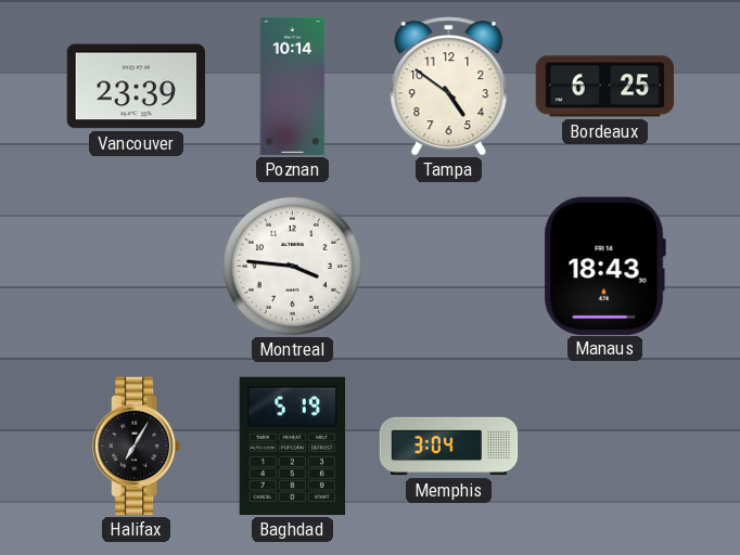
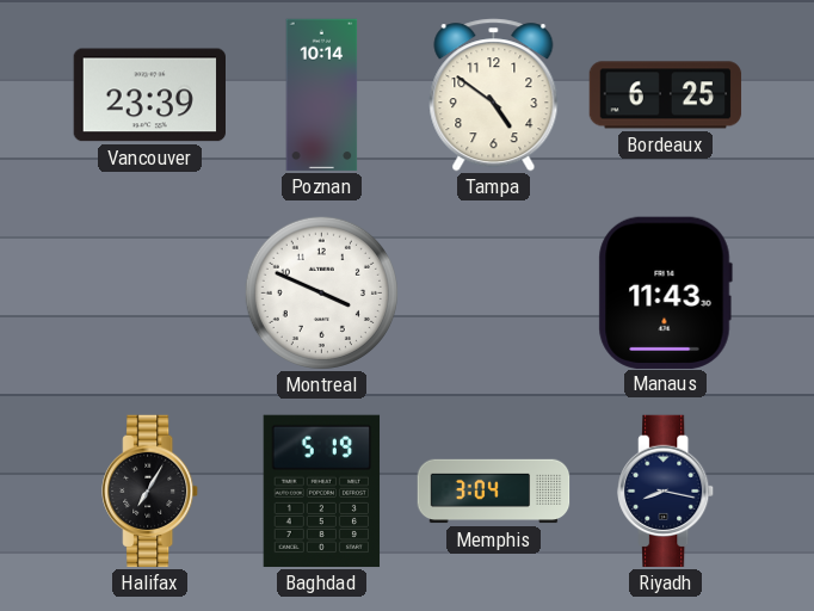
Montreal: 3:46 -> 3:49
Manaus: 18:43 -> 11:43
Riyadh: none -> 8:17
